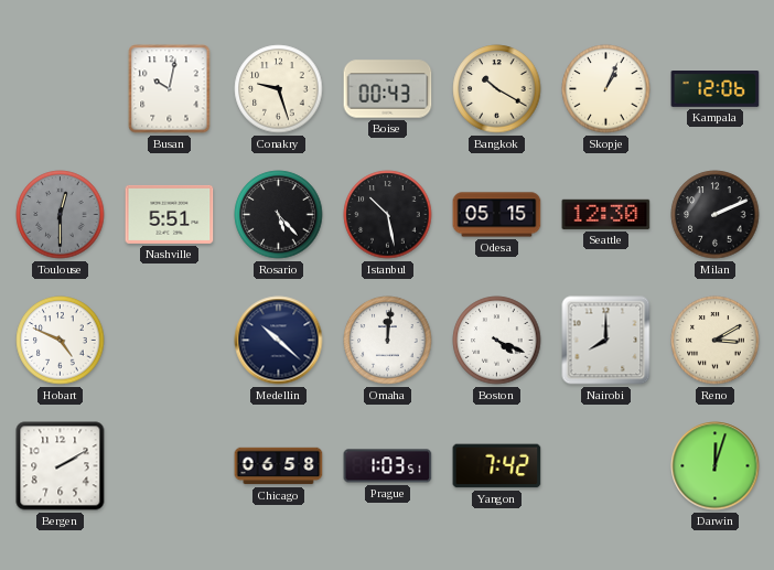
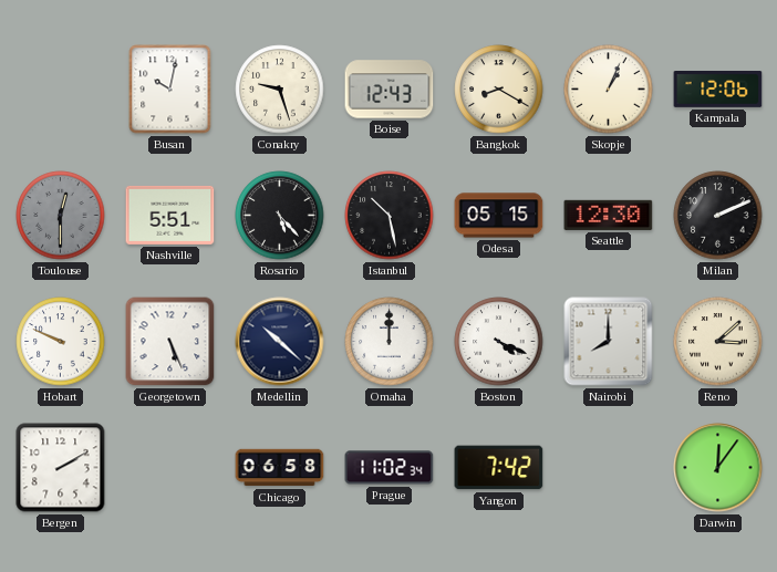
Boise: 00:43 -> 12:43
Bangkok: 10:20 -> 8:20
Hobart: 4:49 -> 9:49
Georgetown: none -> 5:26
Omaha: 12:01 -> 12:00
Reno: 3:10 -> 3:08
Prague: 1:03 -> 11:02
Darwin: 12:03 -> 12:06
